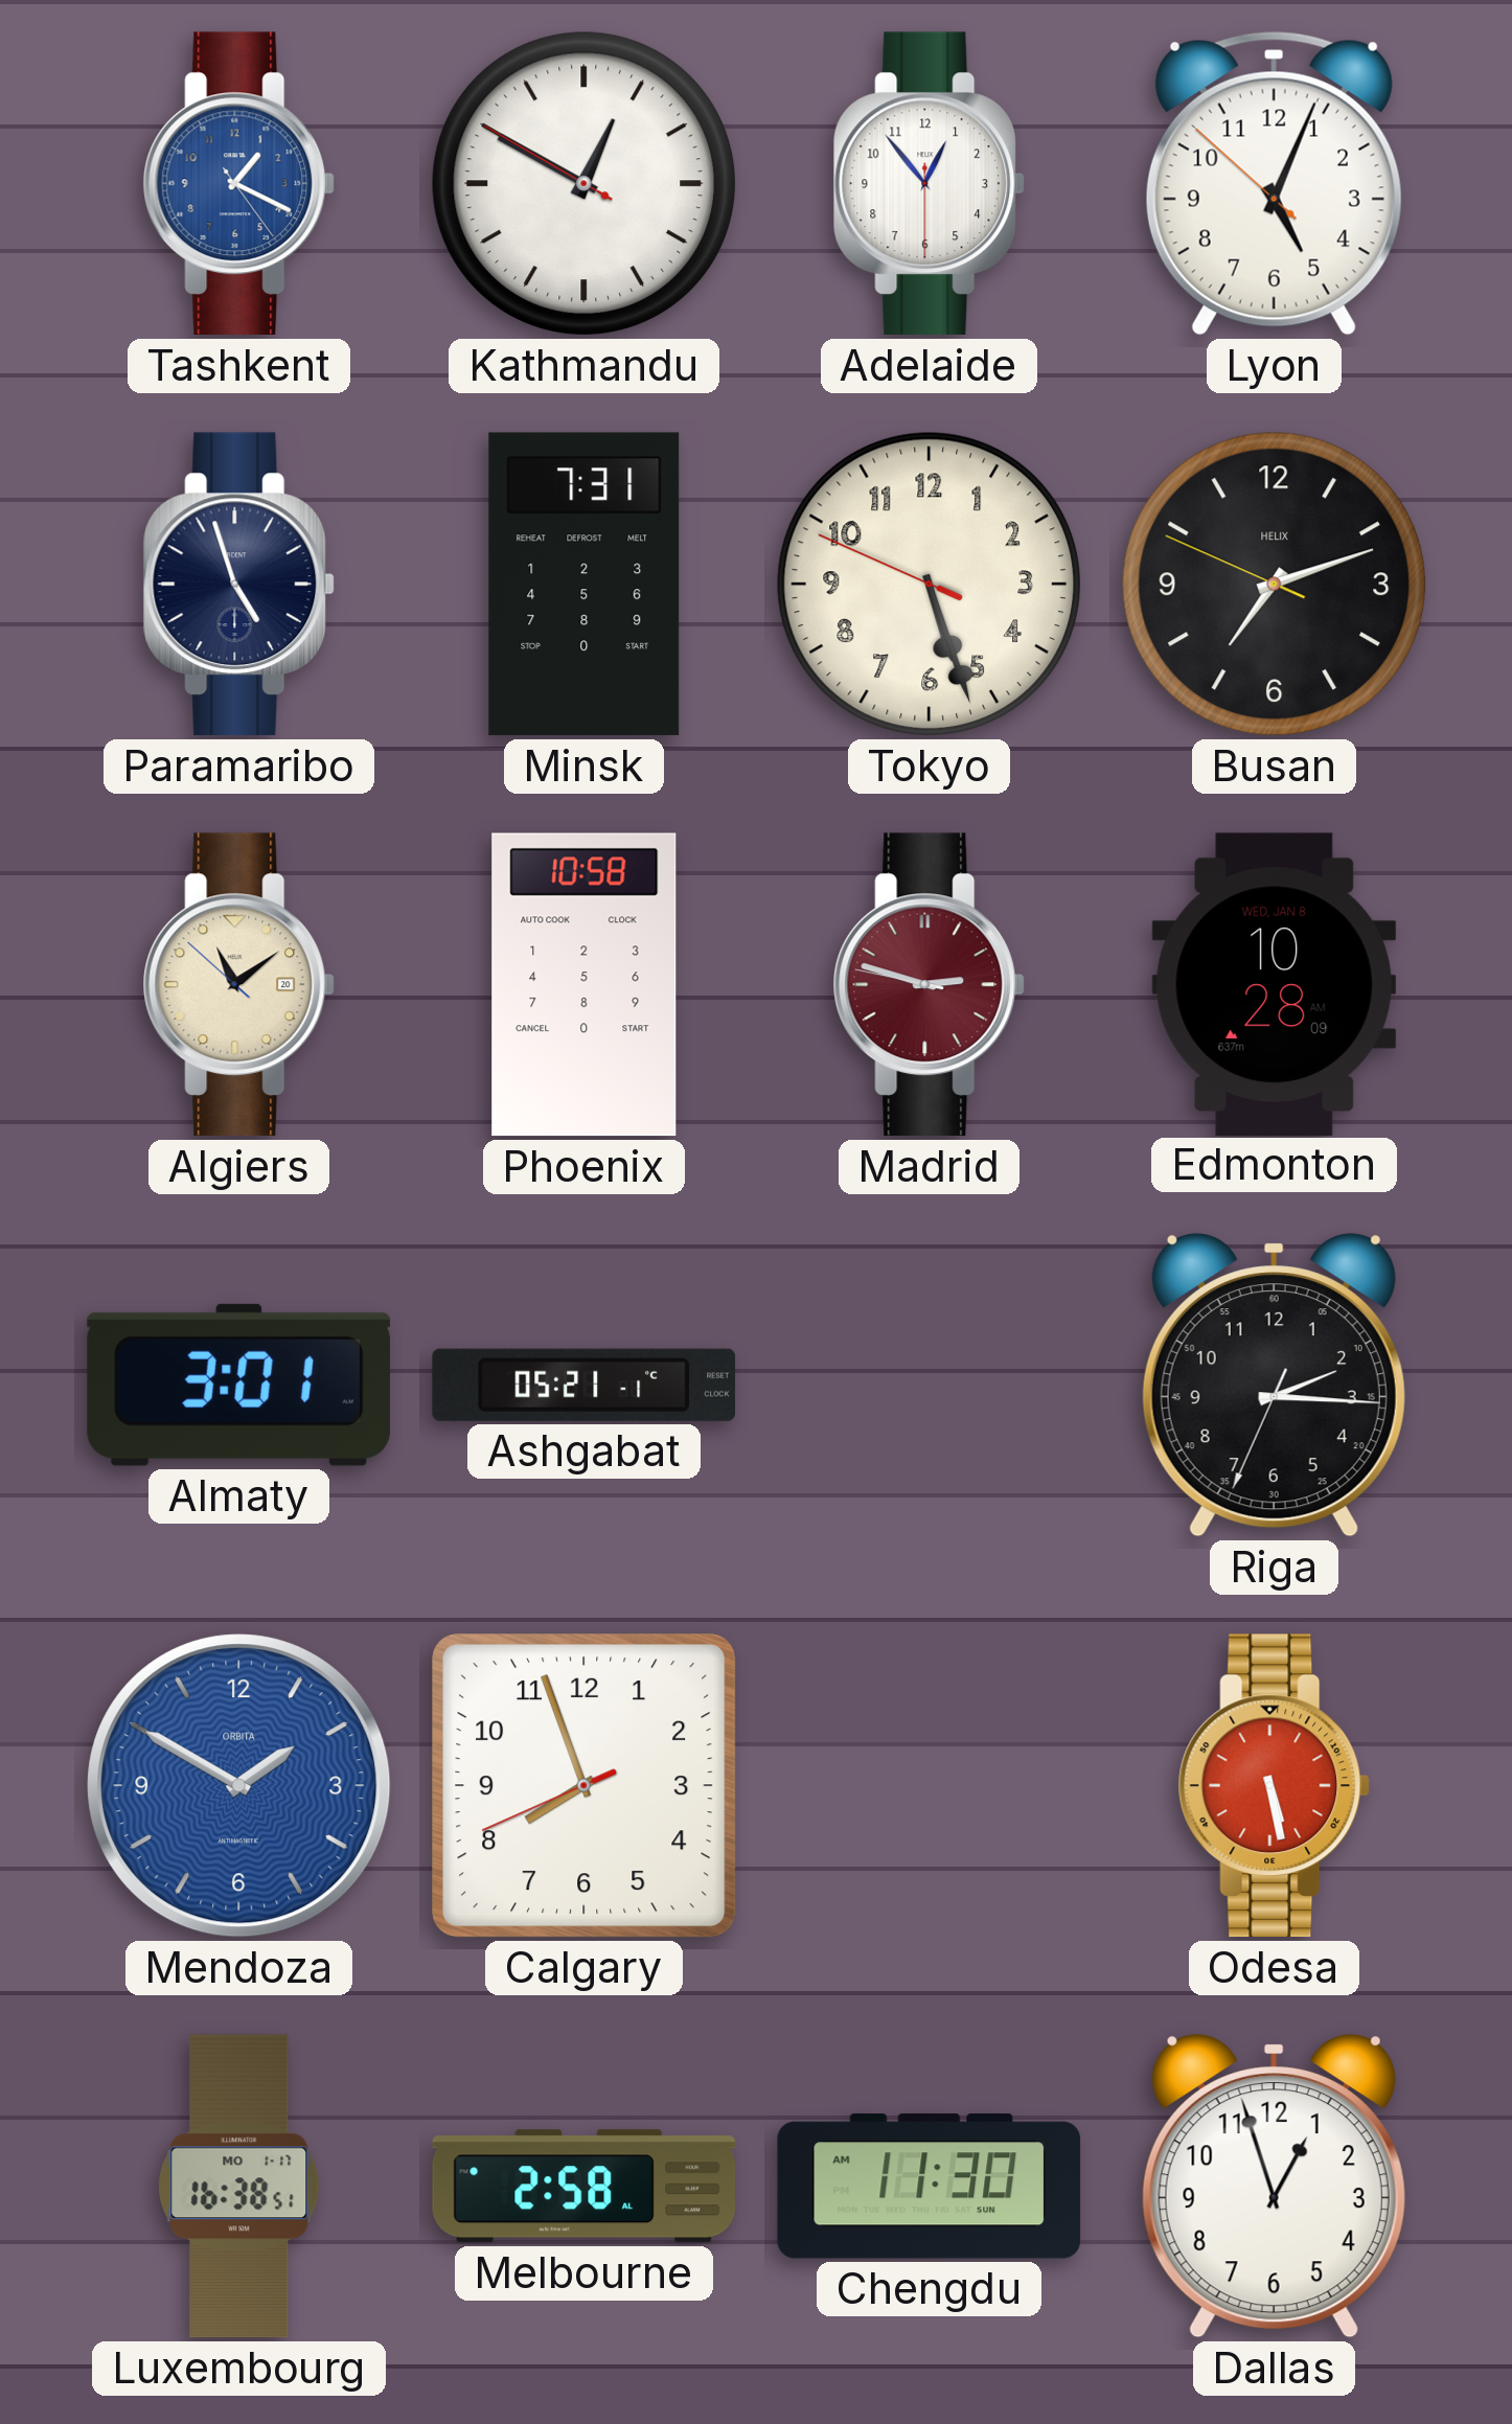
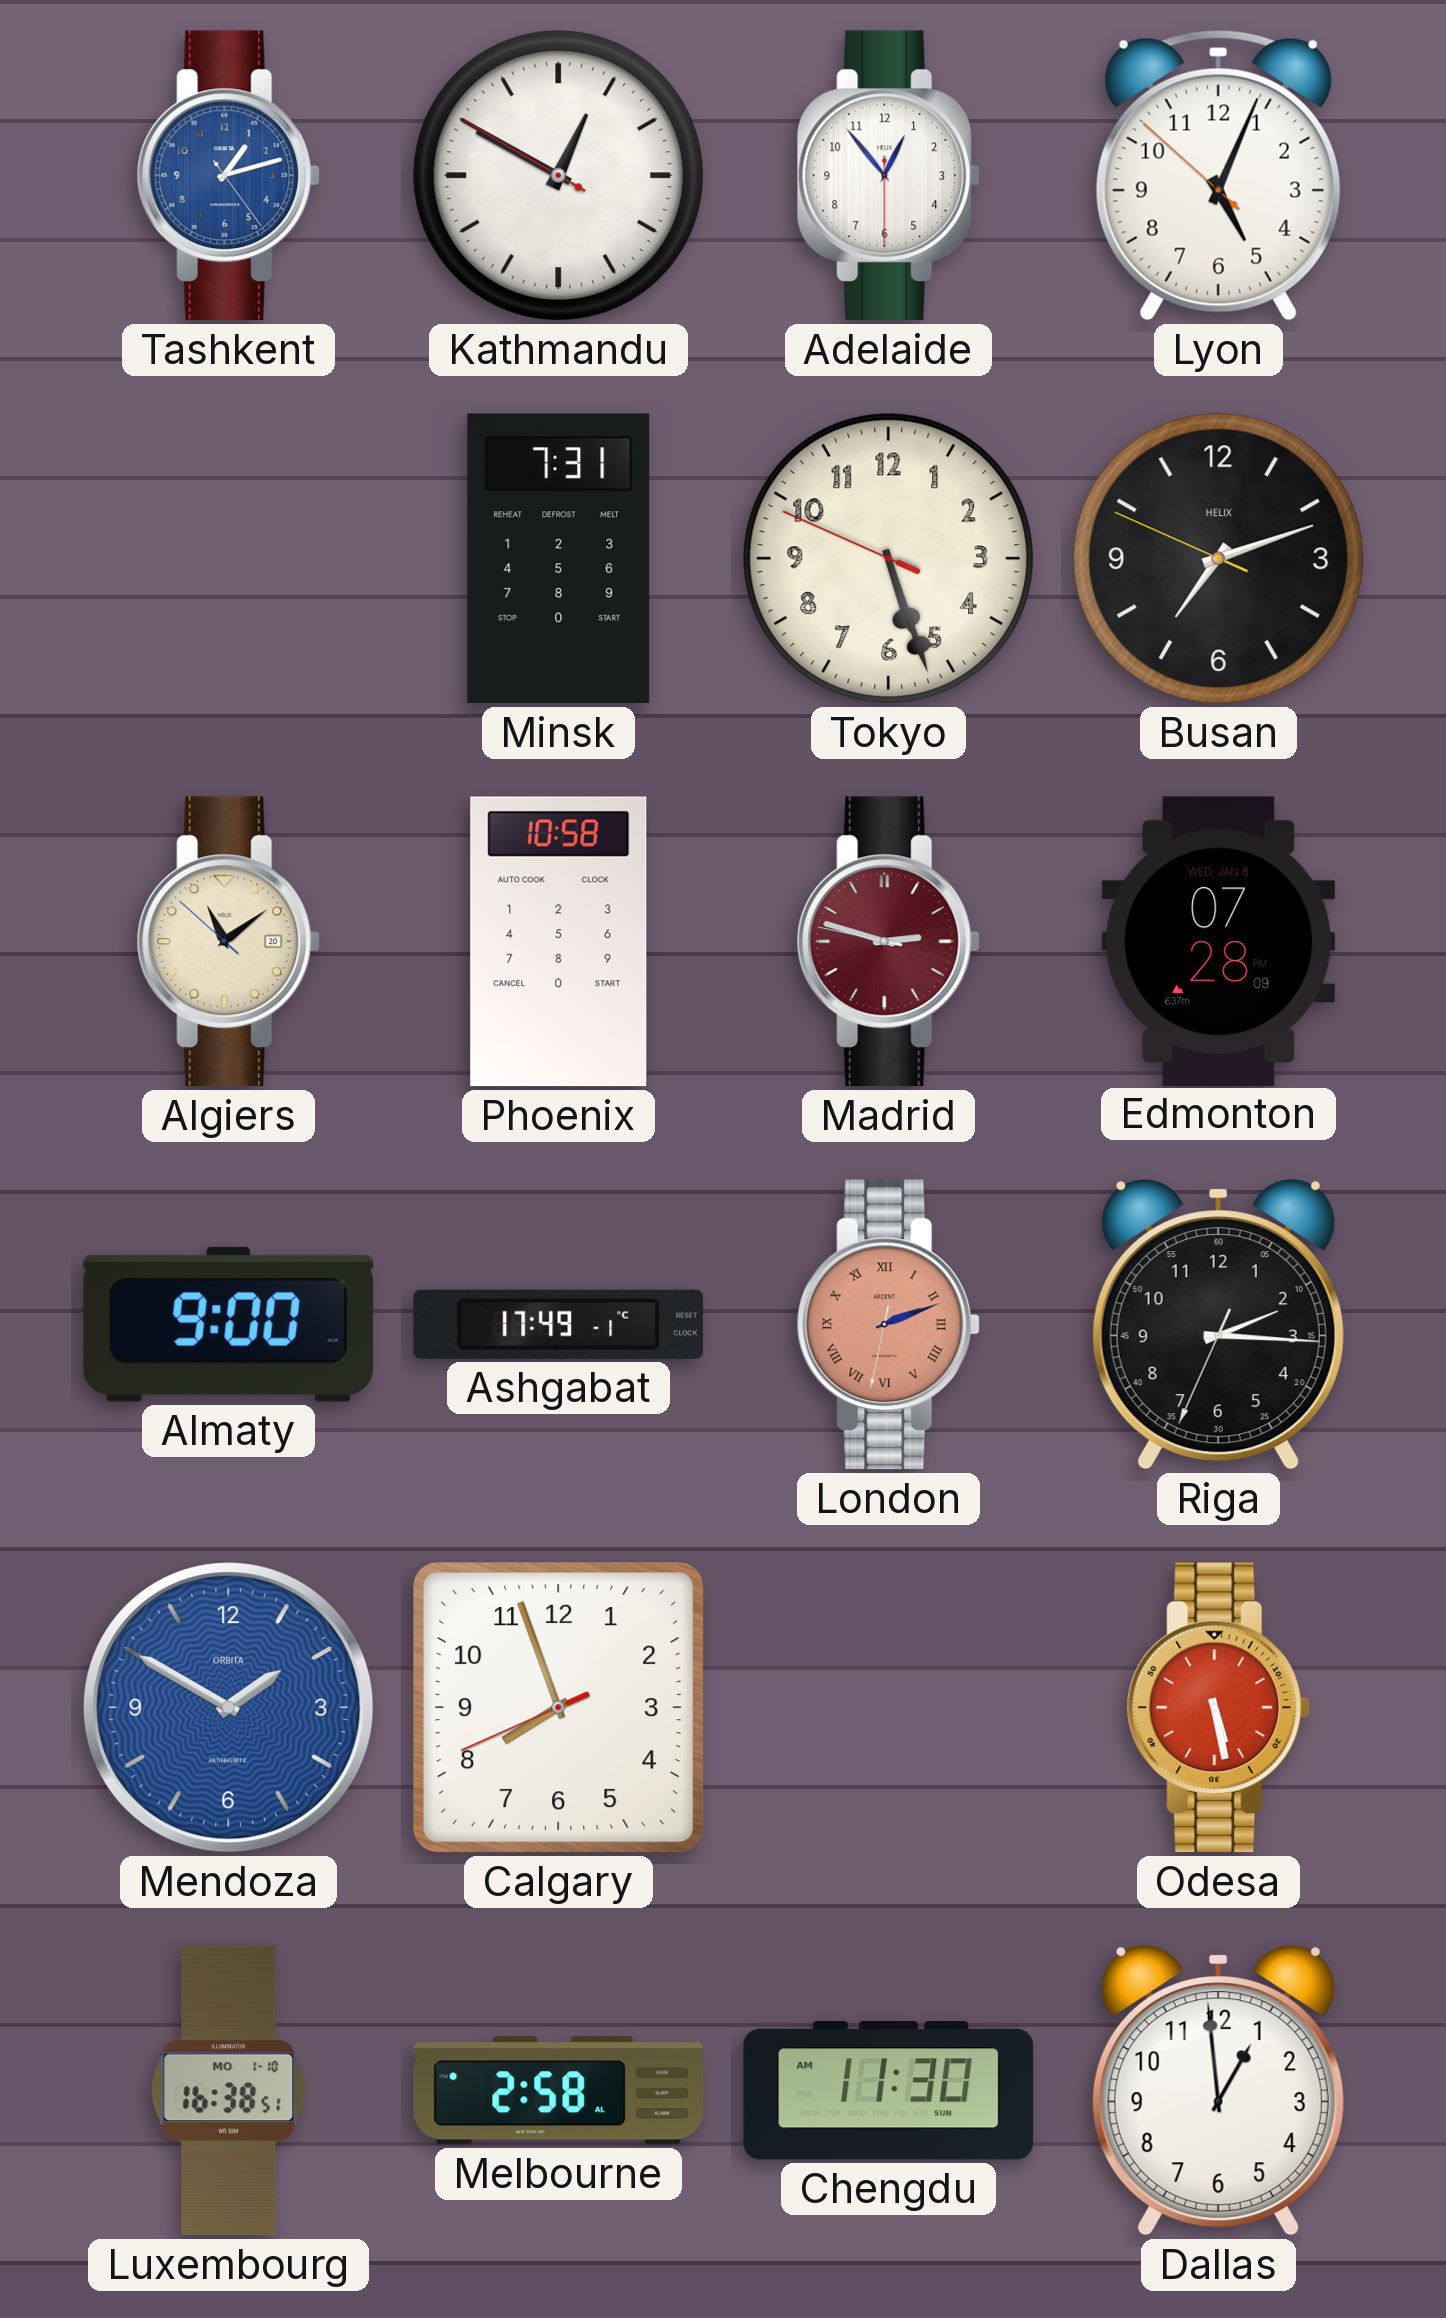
Tashkent: 1:19 -> 1:12
Paramaribo: 4:57 -> none
Edmonton: 10:28 -> 07:28
Almaty: 3:01 -> 9:00
Ashgabat: 05:21 -> 17:49
London: none -> 2:11
Luxembourg date: MO 1-17 -> MO 1-10
Dallas: 12:57 -> 12:59
